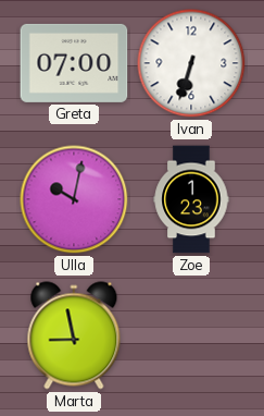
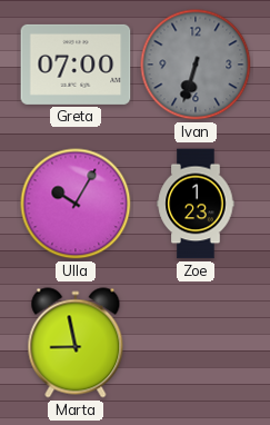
Ivan dial: white -> grey
Ulla: 10:02 -> 10:05
